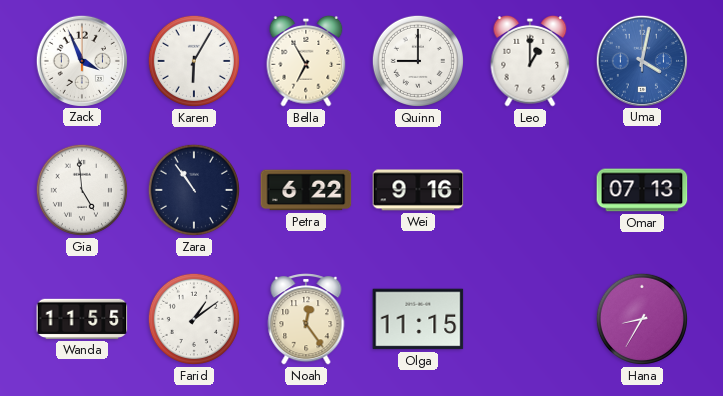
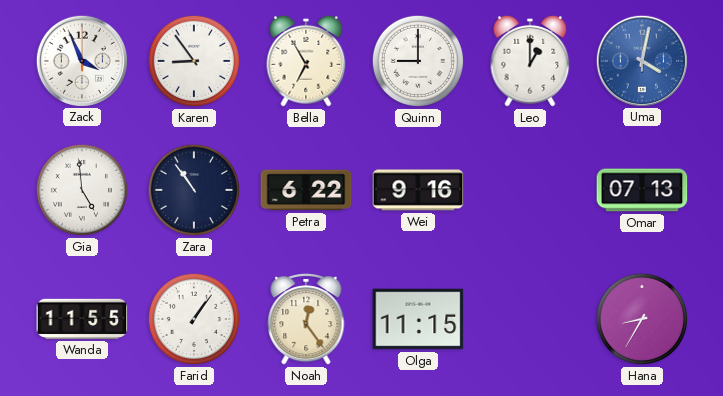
Karen: 6:05 -> 8:54
Farid: 1:09 -> 1:06
